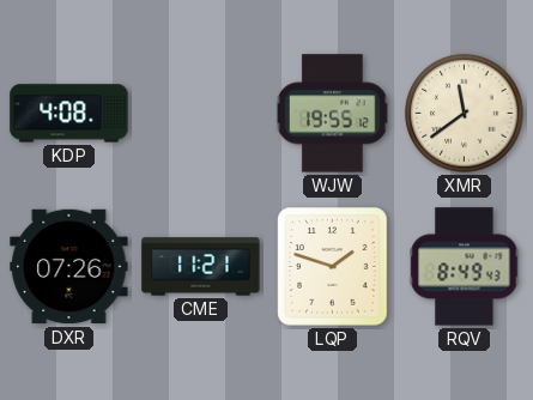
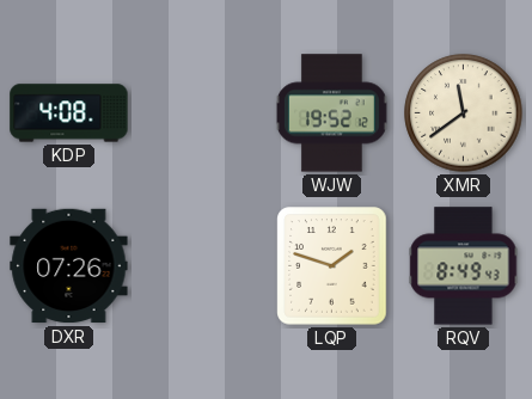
WJW: 19:55 -> 19:52
CME: 11:21 -> none
